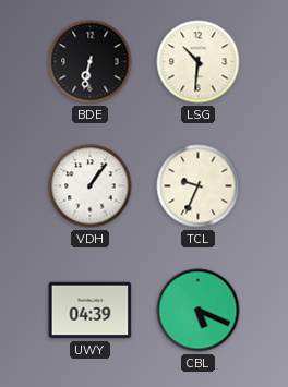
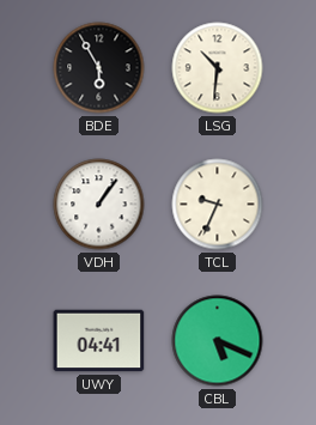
BDE: 6:32 -> 5:55
UWY: 04:39 -> 04:41
